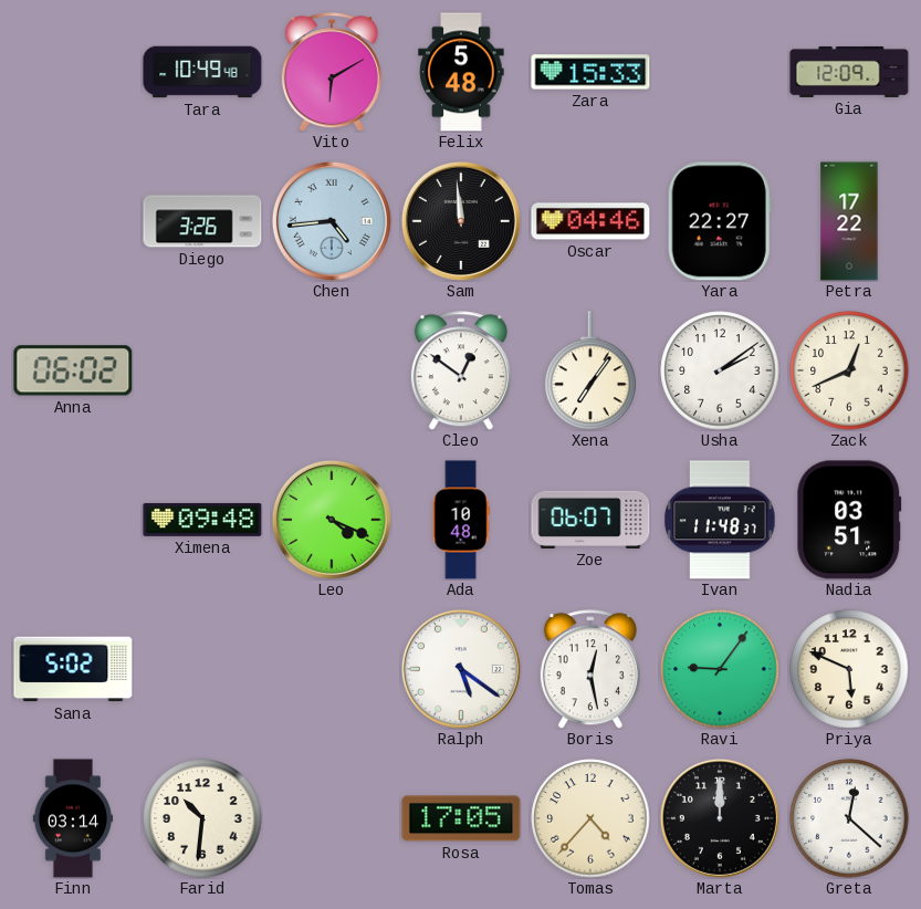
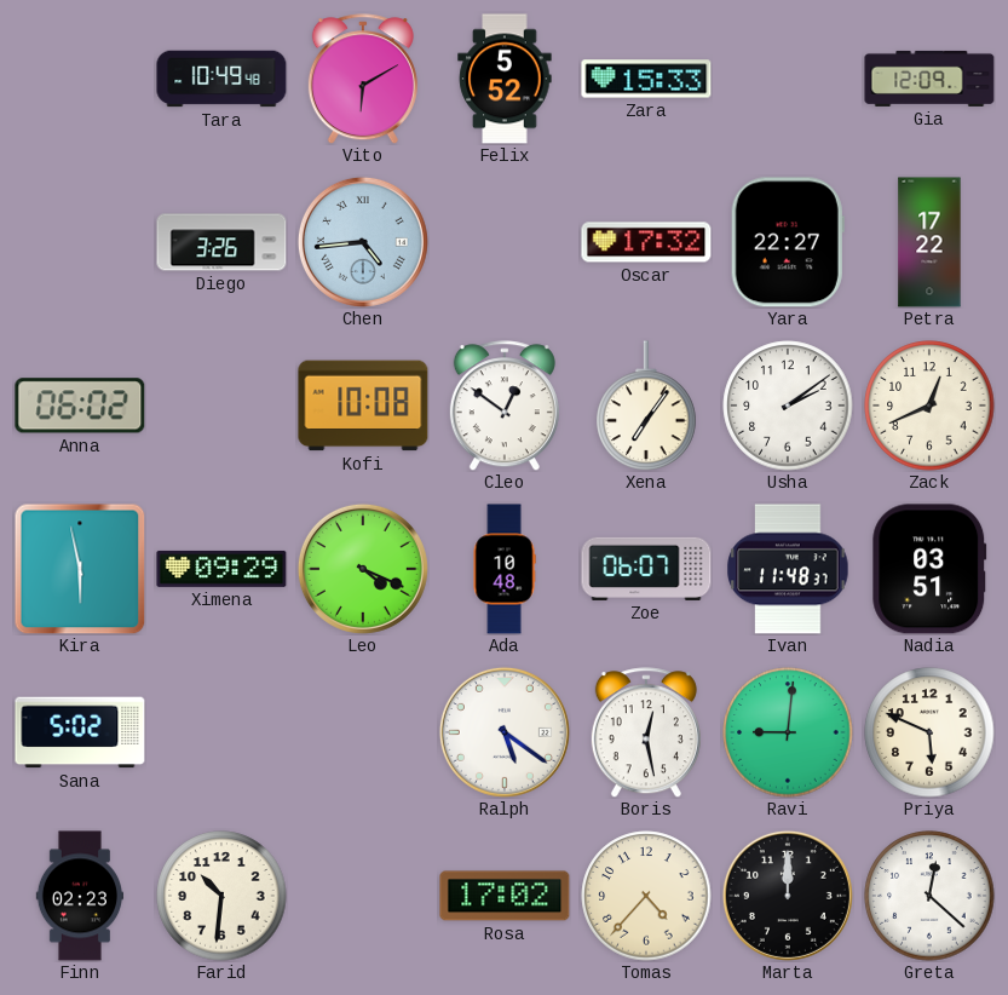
Felix: 5:48 -> 5:52
Sam: 11:59 -> none
Oscar: 04:46 -> 17:32
Kofi: none -> 10:08
Kira: none -> 5:58
Ximena: 09:48 -> 09:29
Ravi: 9:06 -> 9:01
Finn: 03:14 -> 02:23
Rosa: 17:05 -> 17:02
